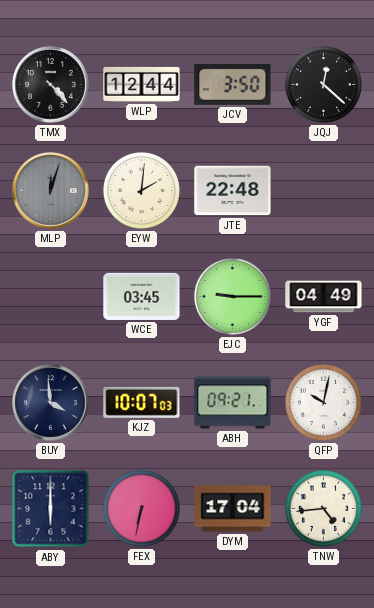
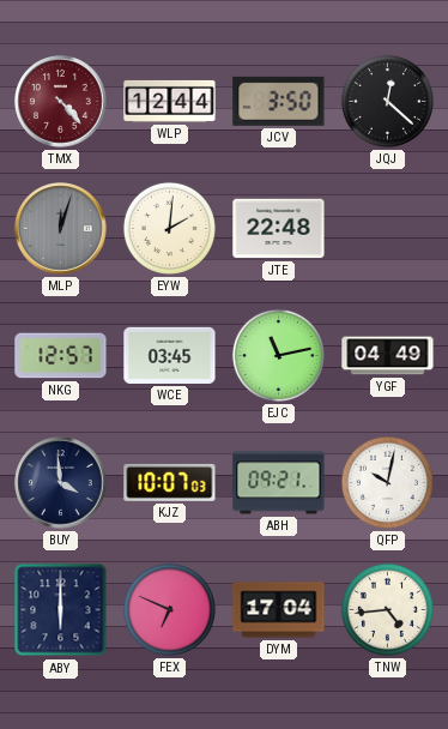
TMX dial: black -> burgundy
NKG: none -> 12:57
EJC: 9:15 -> 11:13
FEX: 6:32 -> 6:49
